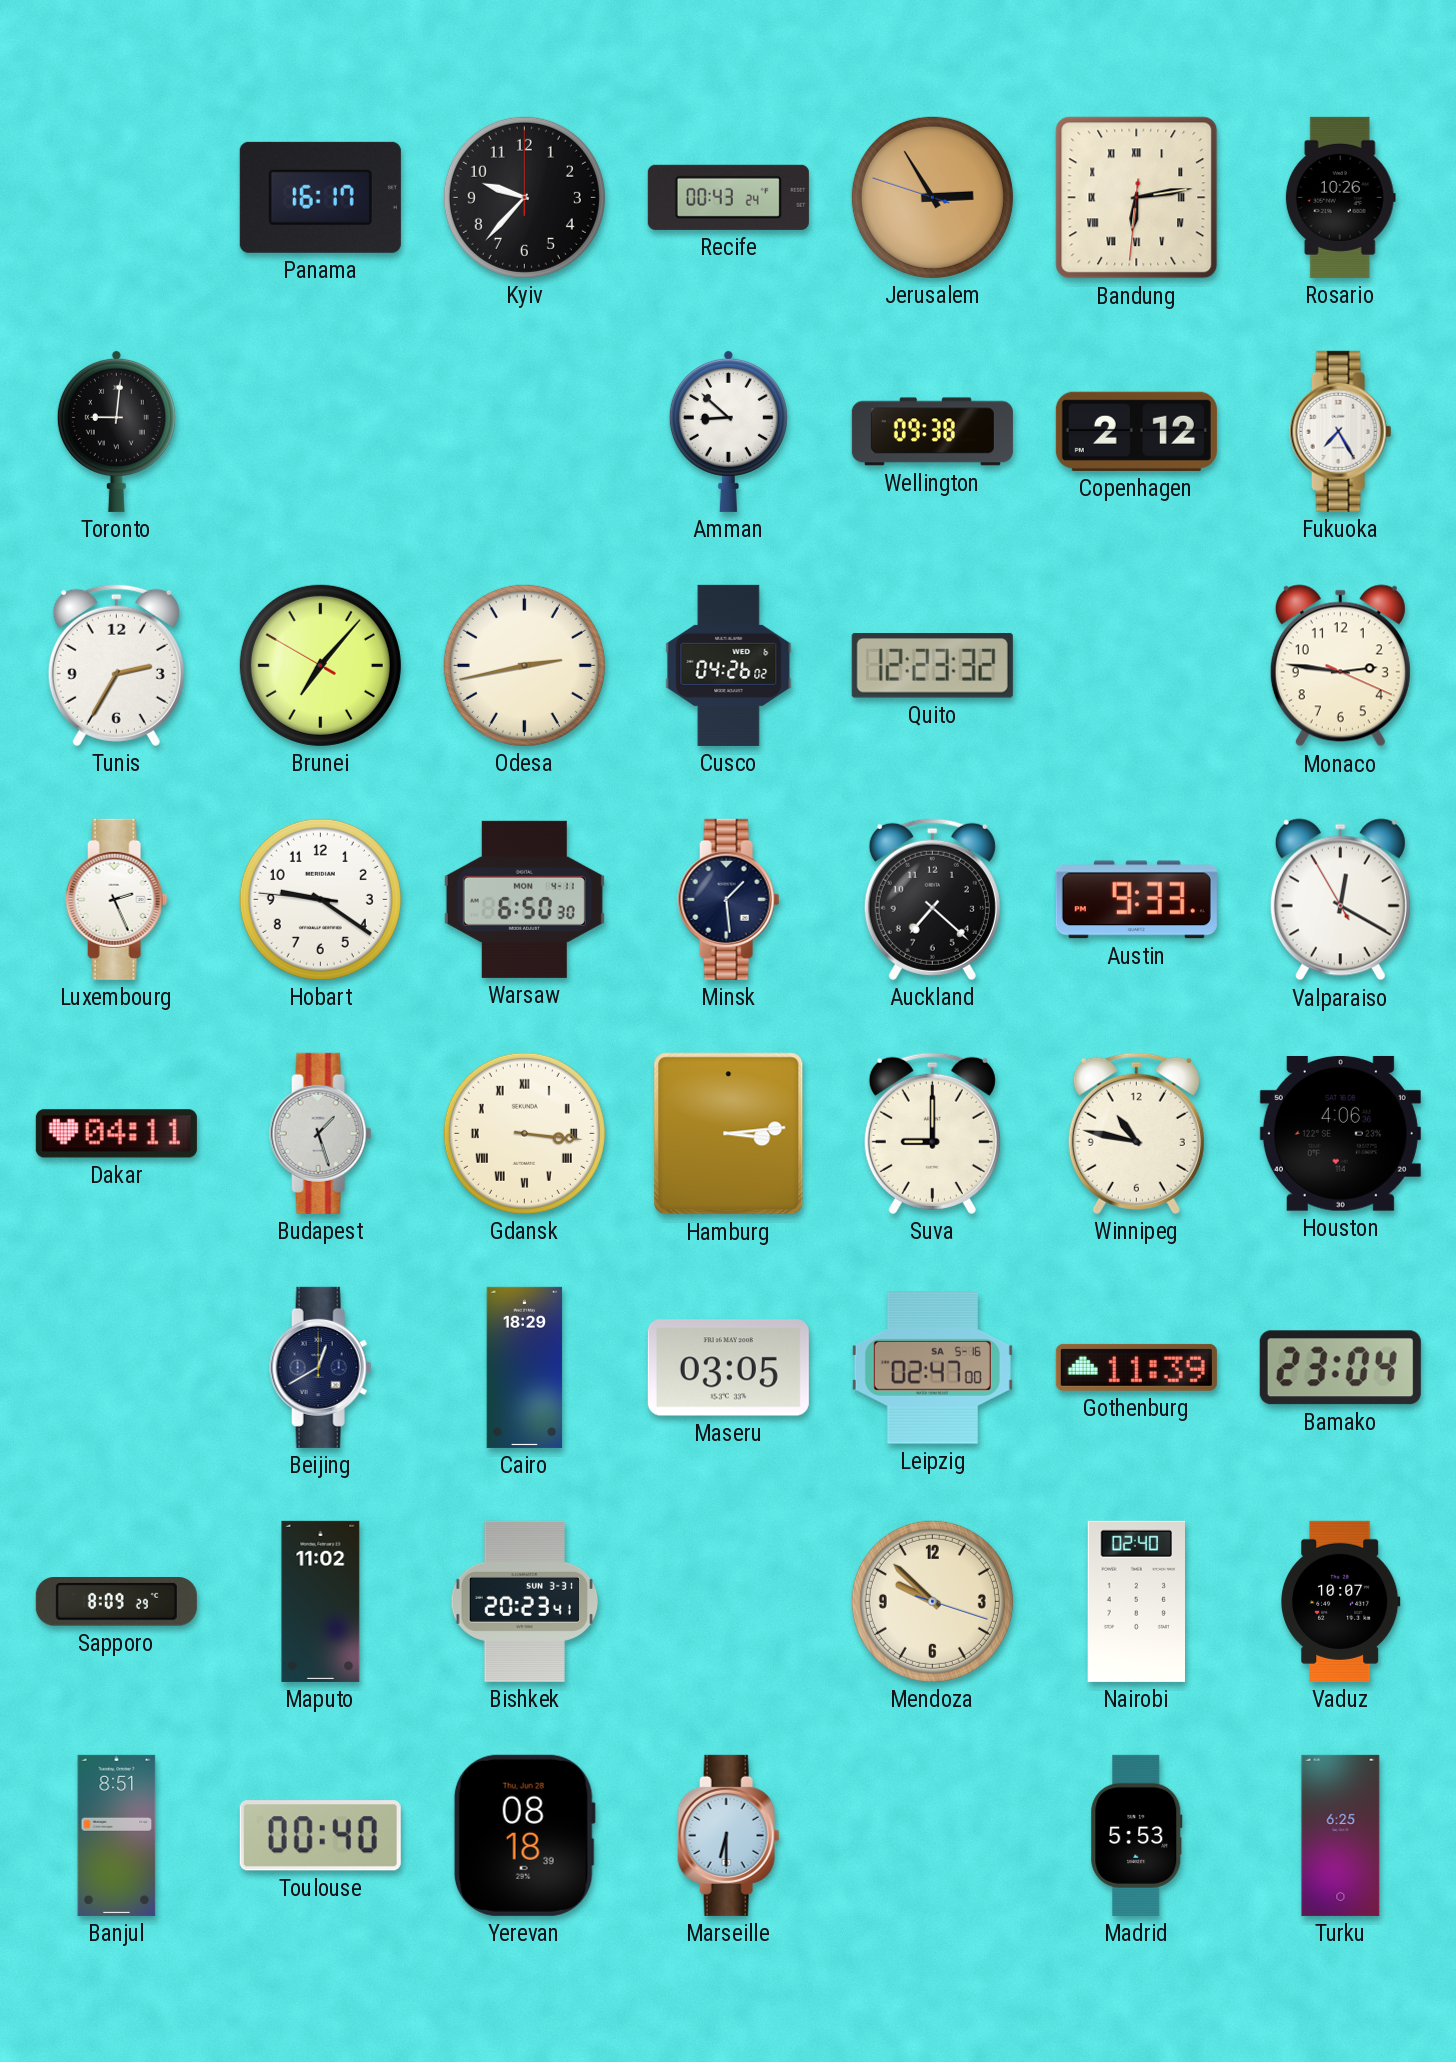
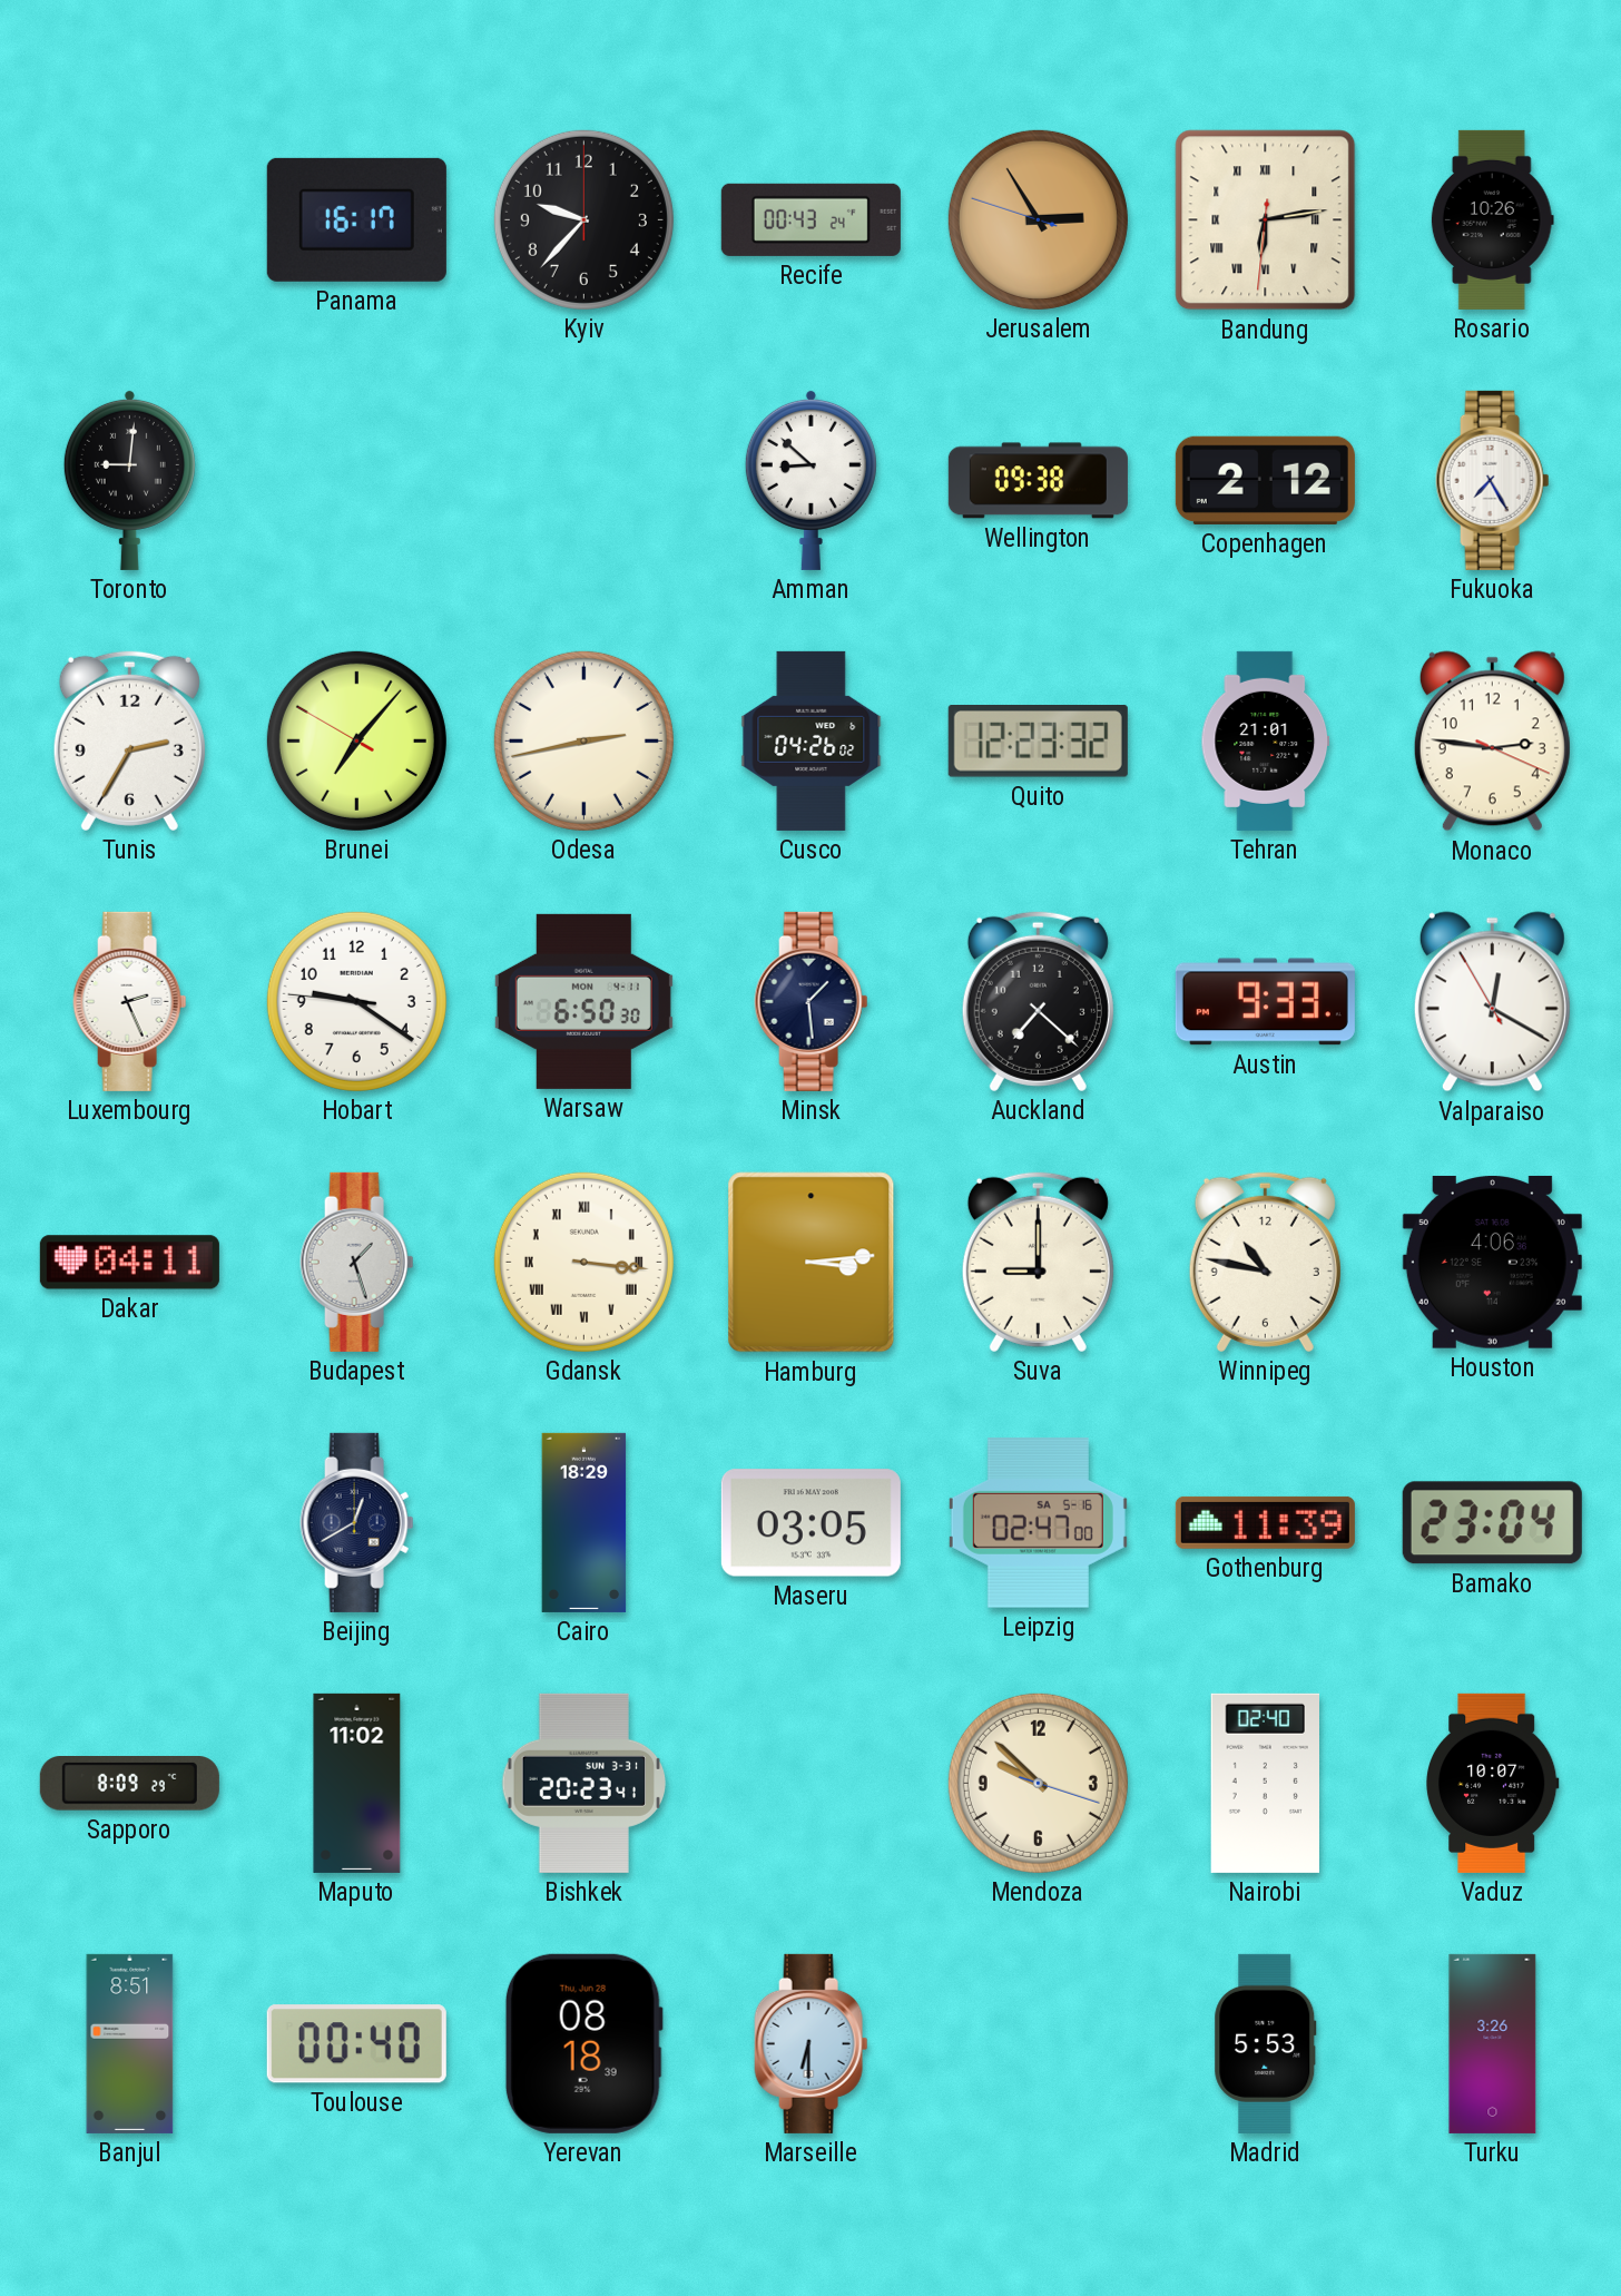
Tehran: none -> 21:01
Turku: 6:25 -> 3:26
